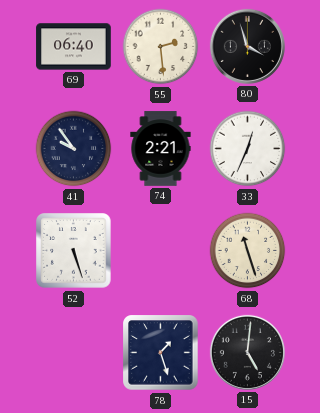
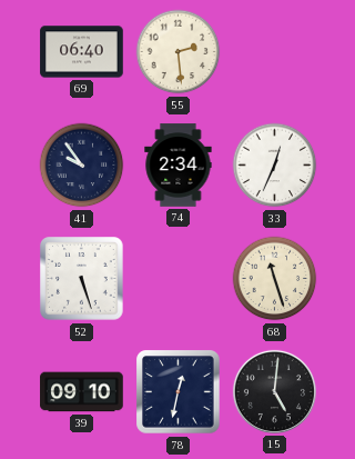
80: 3:57 -> none
74: 2:21 -> 2:34
39: none -> 09:10
78: 1:27 -> 12:32
